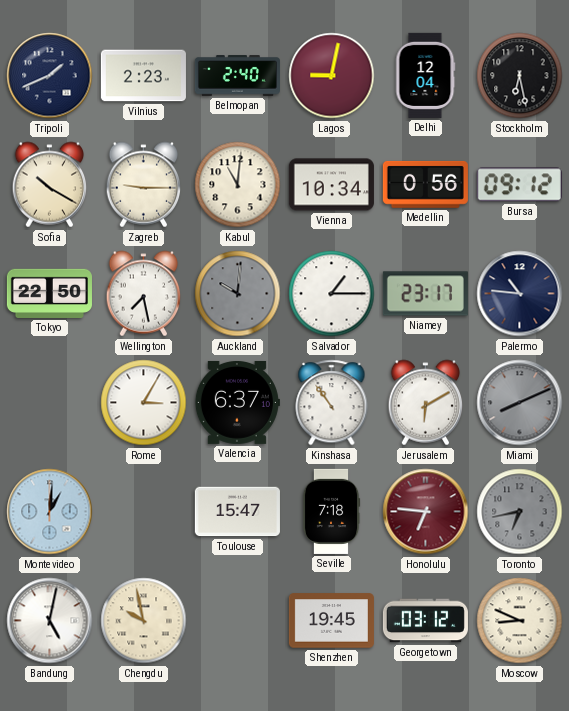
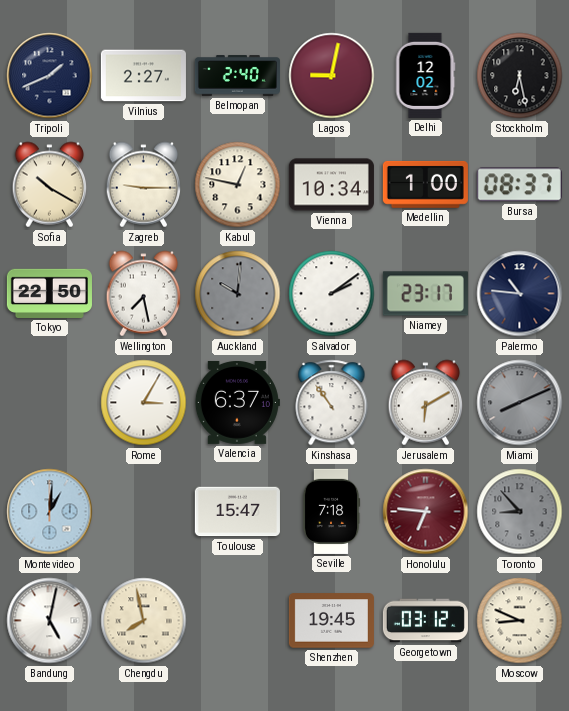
Vilnius: 2:23 -> 2:27
Delhi: 12:04 -> 12:02
Kabul: 11:01 -> 12:47
Medellin: 0:56 -> 1:00
Bursa: 09:12 -> 08:37
Salvador: 1:15 -> 2:09
Toronto: 6:43 -> 8:53
Chengdu: 9:58 -> 7:58
